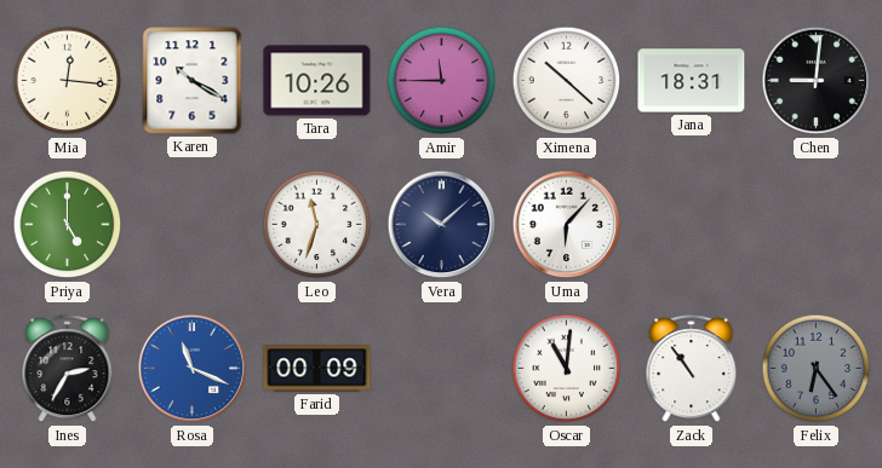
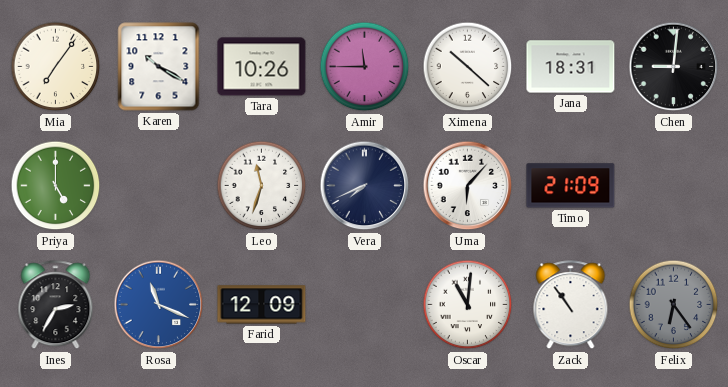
Mia: 12:16 -> 7:06
Vera: 10:08 -> 7:41
Timo: none -> 21:09
Farid: 00:09 -> 12:09
